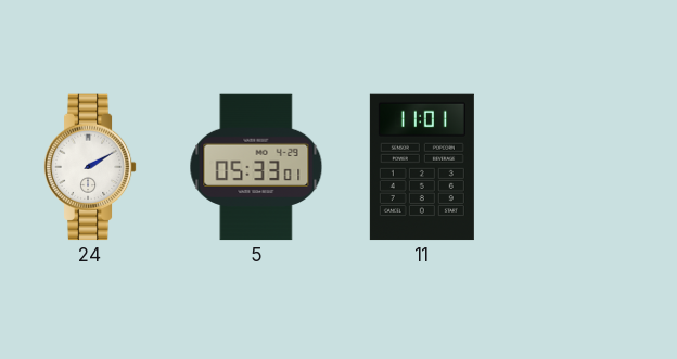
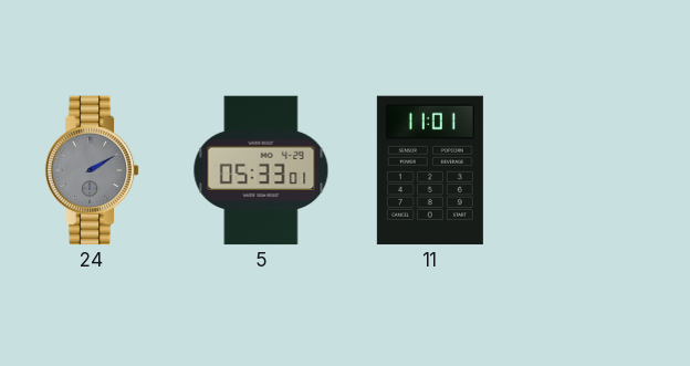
24 dial: white -> grey
